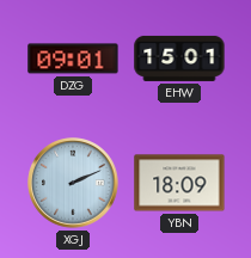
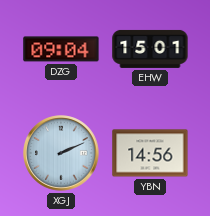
DZG: 09:01 -> 09:04
YBN: 18:09 -> 14:56
